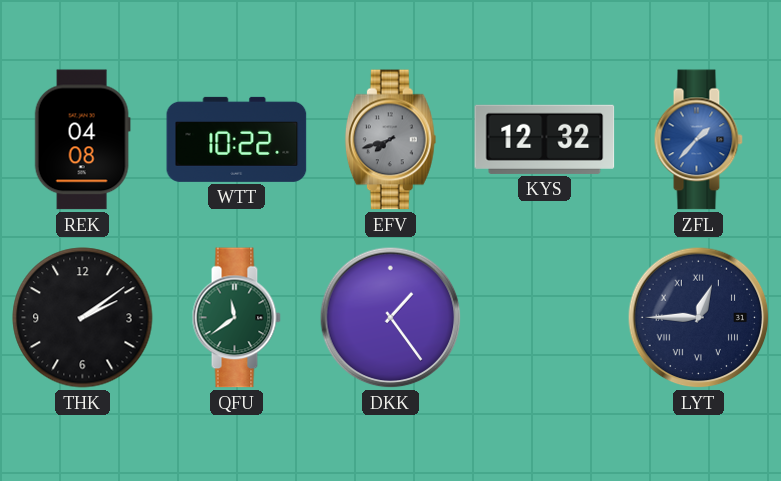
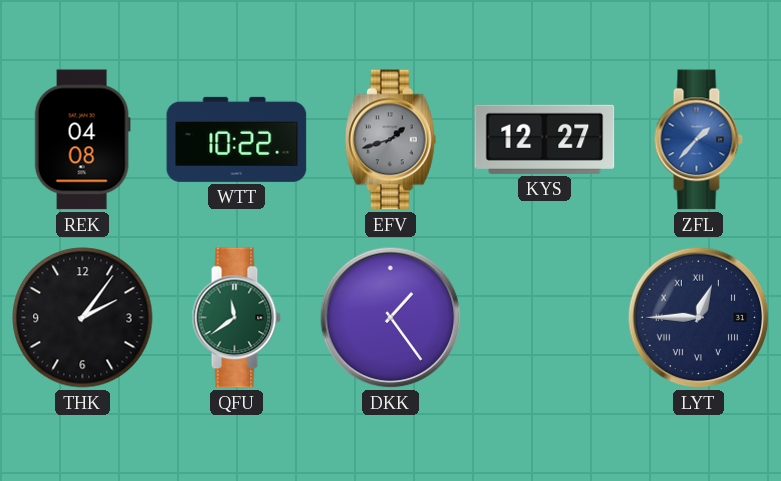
EFV: 7:42 -> 1:42
KYS: 12:32 -> 12:27
THK: 2:09 -> 2:06
